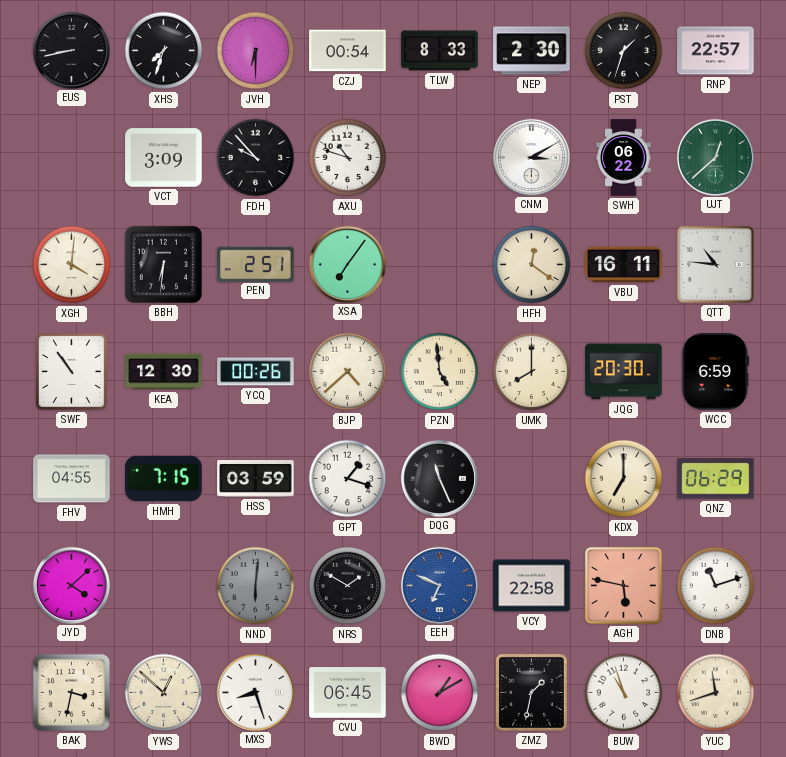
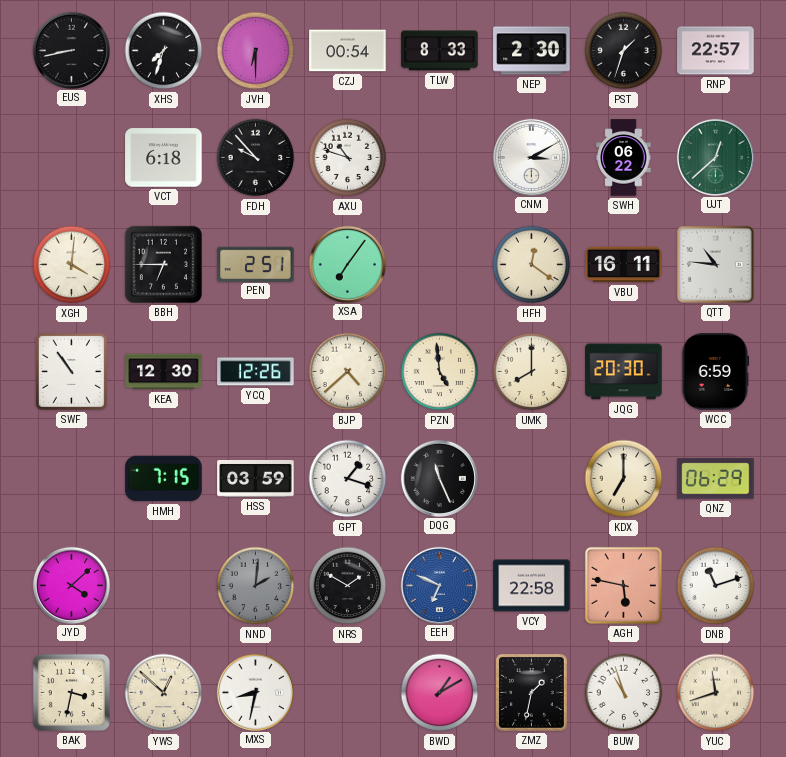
VCT: 3:09 -> 6:18
BBH: 6:31 -> 6:45
YCQ: 00:26 -> 12:26
FHV: 04:55 -> none
NND: 6:01 -> 2:01
MXS: 8:27 -> 8:32
CVU: 06:45 -> none
